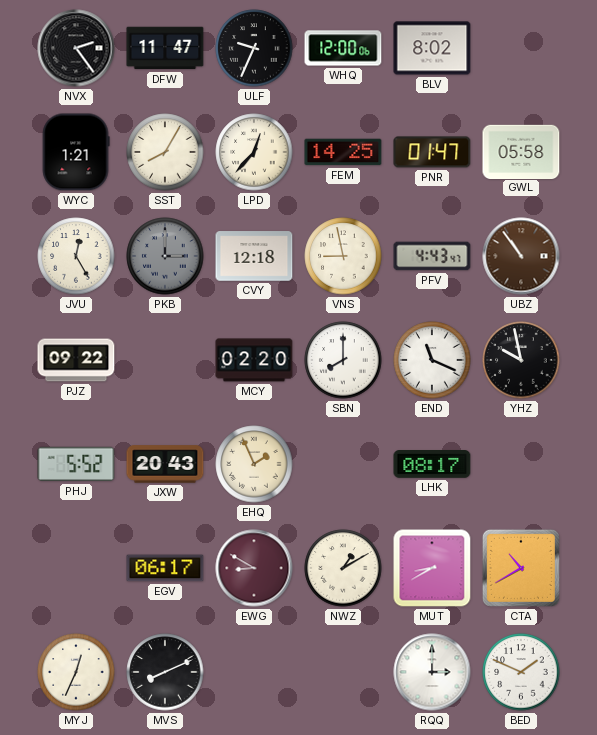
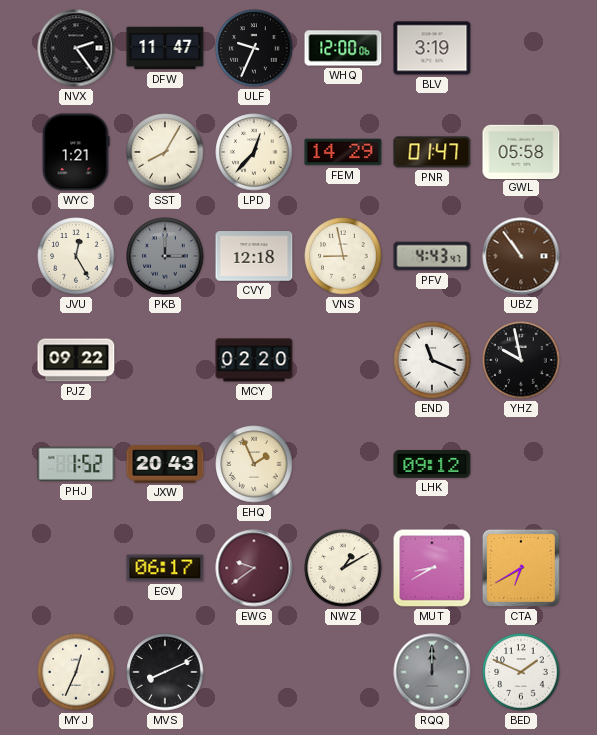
BLV: 8:02 -> 3:19
FEM: 14:25 -> 14:29
SBN: 8:00 -> none
PHJ: 5:52 -> 1:52
LHK: 08:17 -> 09:12
EWG: 8:50 -> 9:39
CTA: 10:40 -> 6:40
RQQ: 3:00 -> 12:00
RQQ dial: white -> grey
